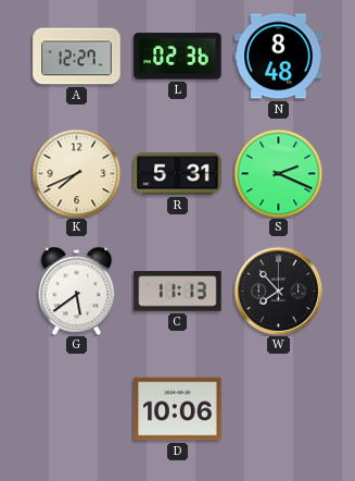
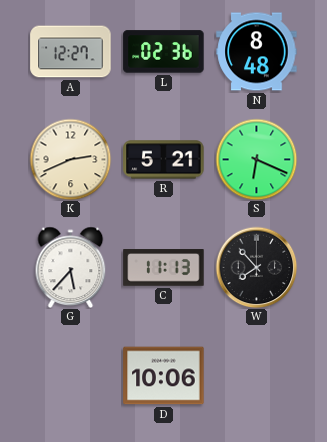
K: 7:41 -> 2:41
R: 5:31 -> 5:21
S: 2:19 -> 6:19
G: 5:39 -> 5:37
